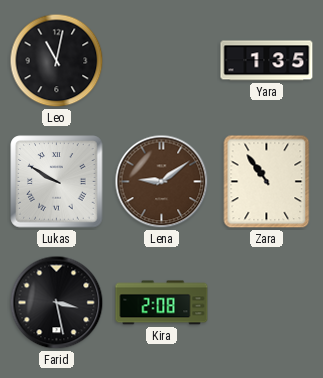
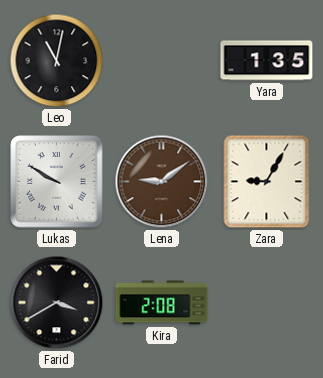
Zara: 10:54 -> 9:05
Farid: 3:28 -> 3:40
